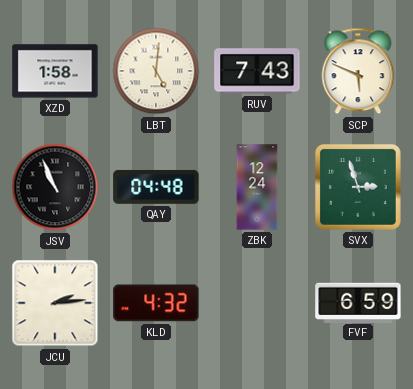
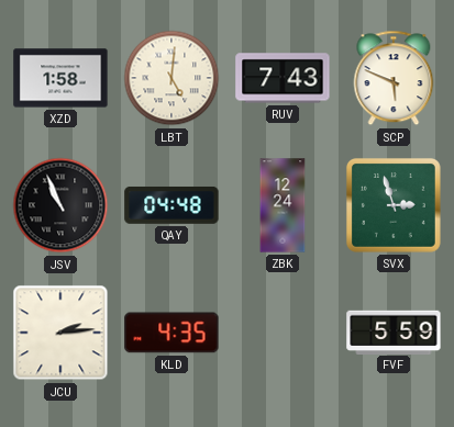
KLD: 4:32 -> 4:35
FVF: 6:59 -> 5:59
